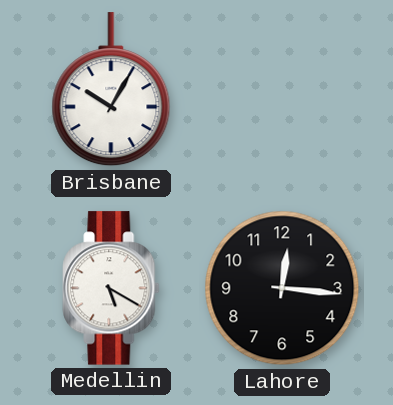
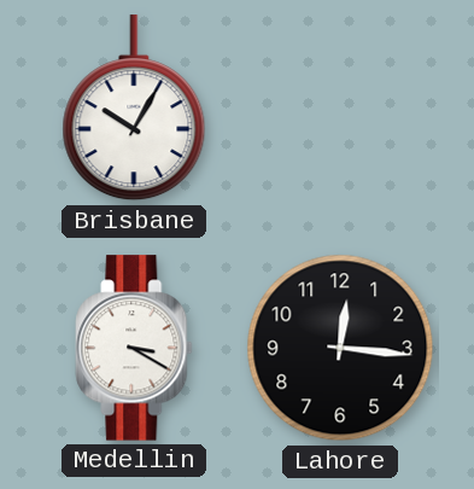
Medellin: 5:20 -> 3:20
